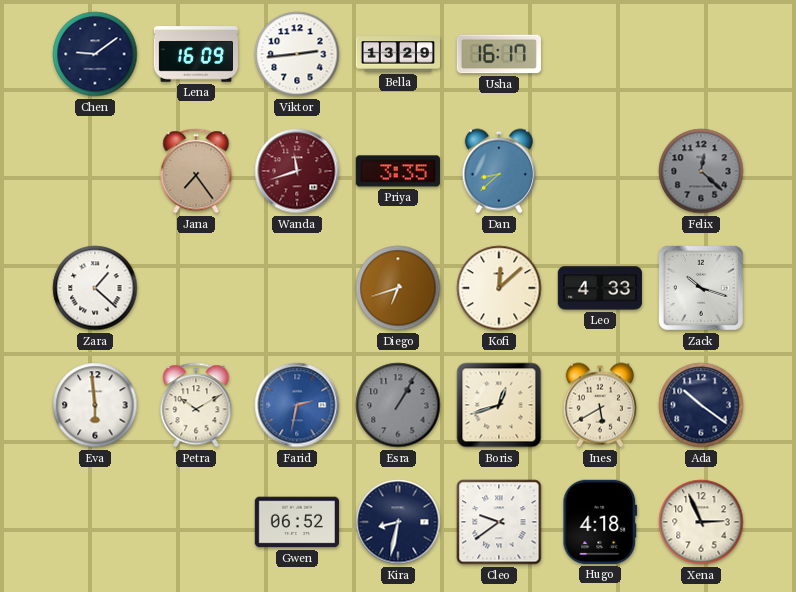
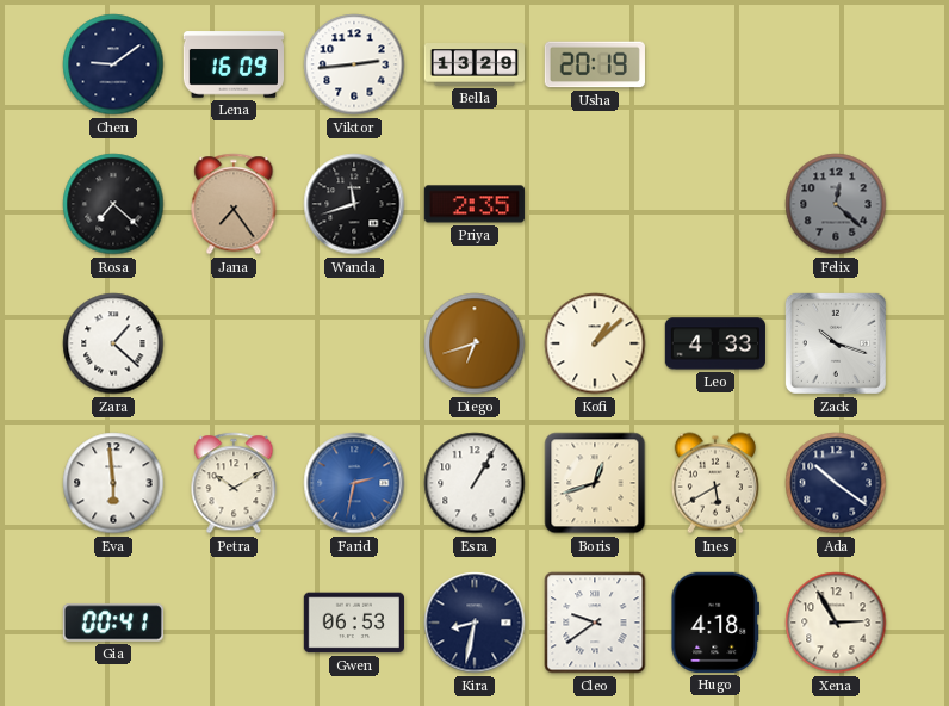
Usha: 16:17 -> 20:19
Rosa: none -> 7:22
Wanda dial: burgundy -> black
Priya: 3:35 -> 2:35
Dan: 8:38 -> none
Kofi: 12:08 -> 1:08
Esra dial: grey -> white
Gia: none -> 00:41
Gwen: 06:52 -> 06:53
Xena: 2:56 -> 2:55
